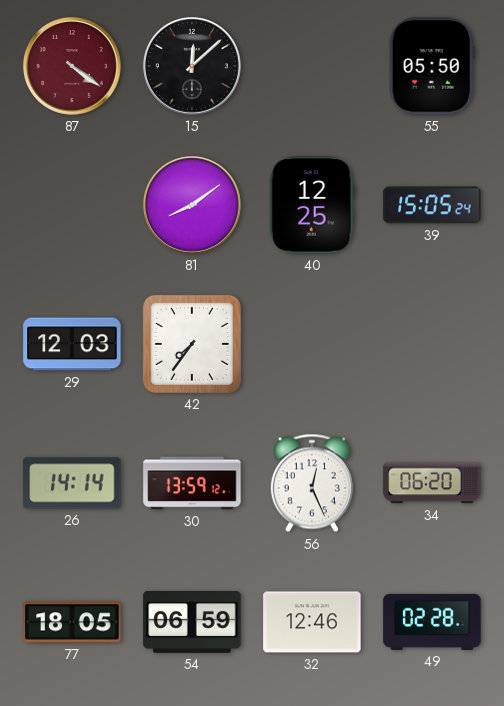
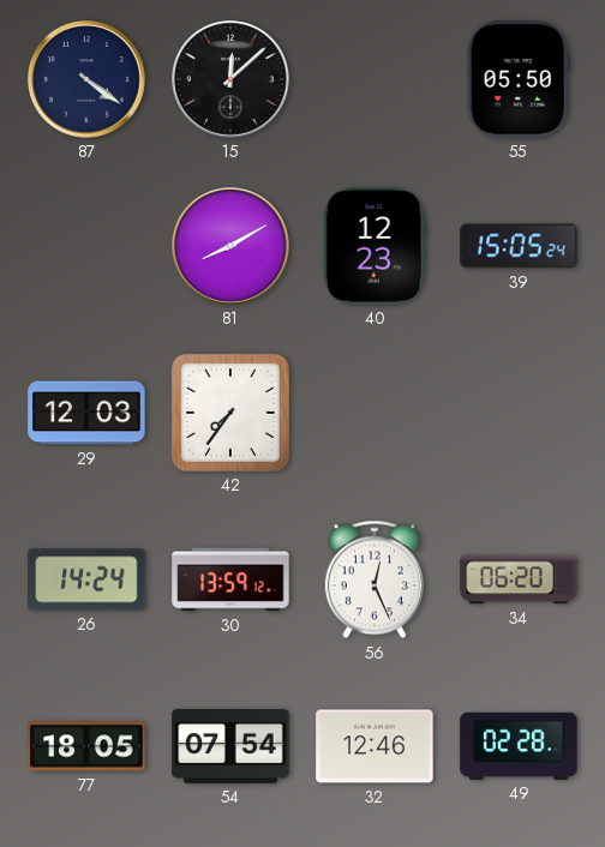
87 dial: burgundy -> navy
81: 8:09 -> 8:10
40: 12:25 -> 12:23
26: 14:14 -> 14:24
54: 06:59 -> 07:54
